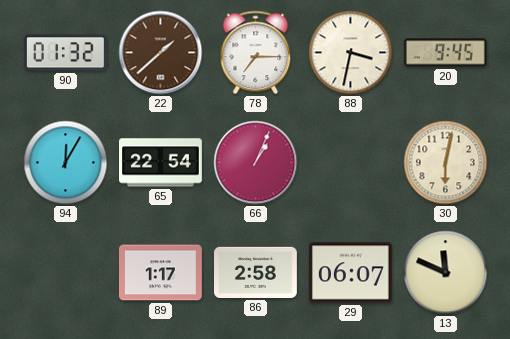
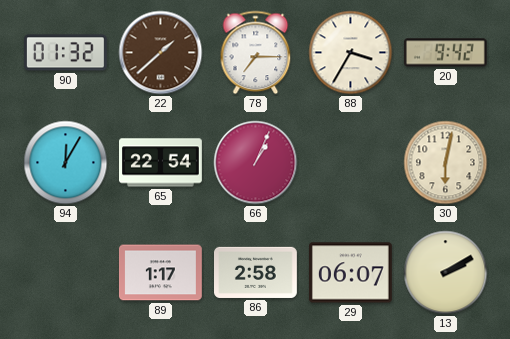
88: 3:32 -> 3:35
20: 9:45 -> 9:42
13: 11:49 -> 2:10
